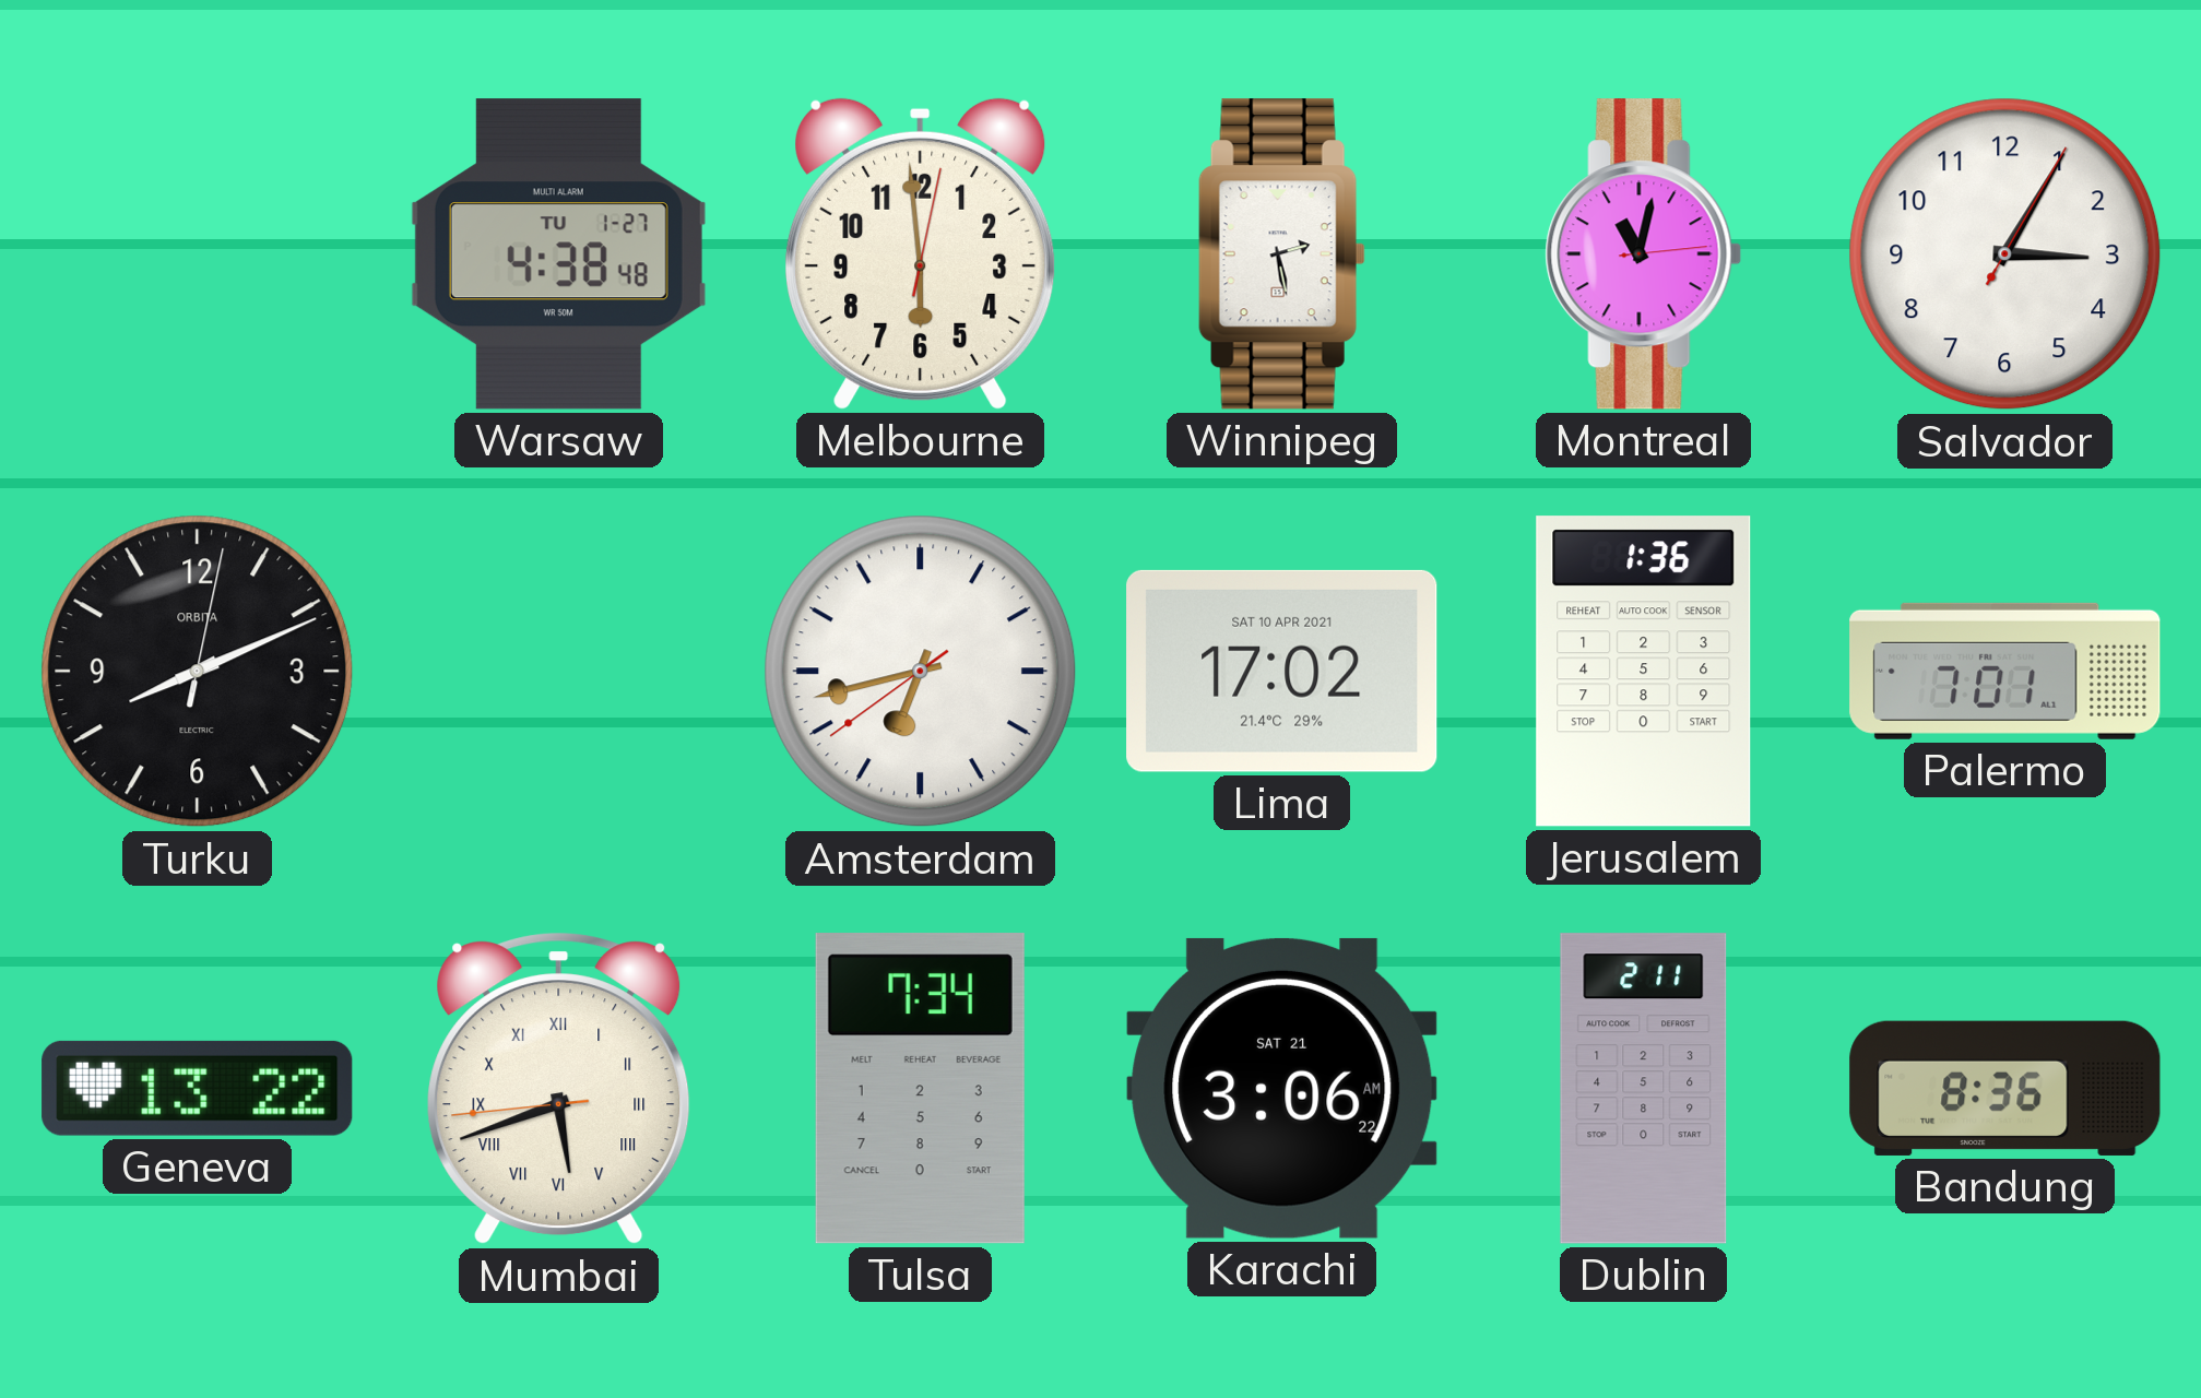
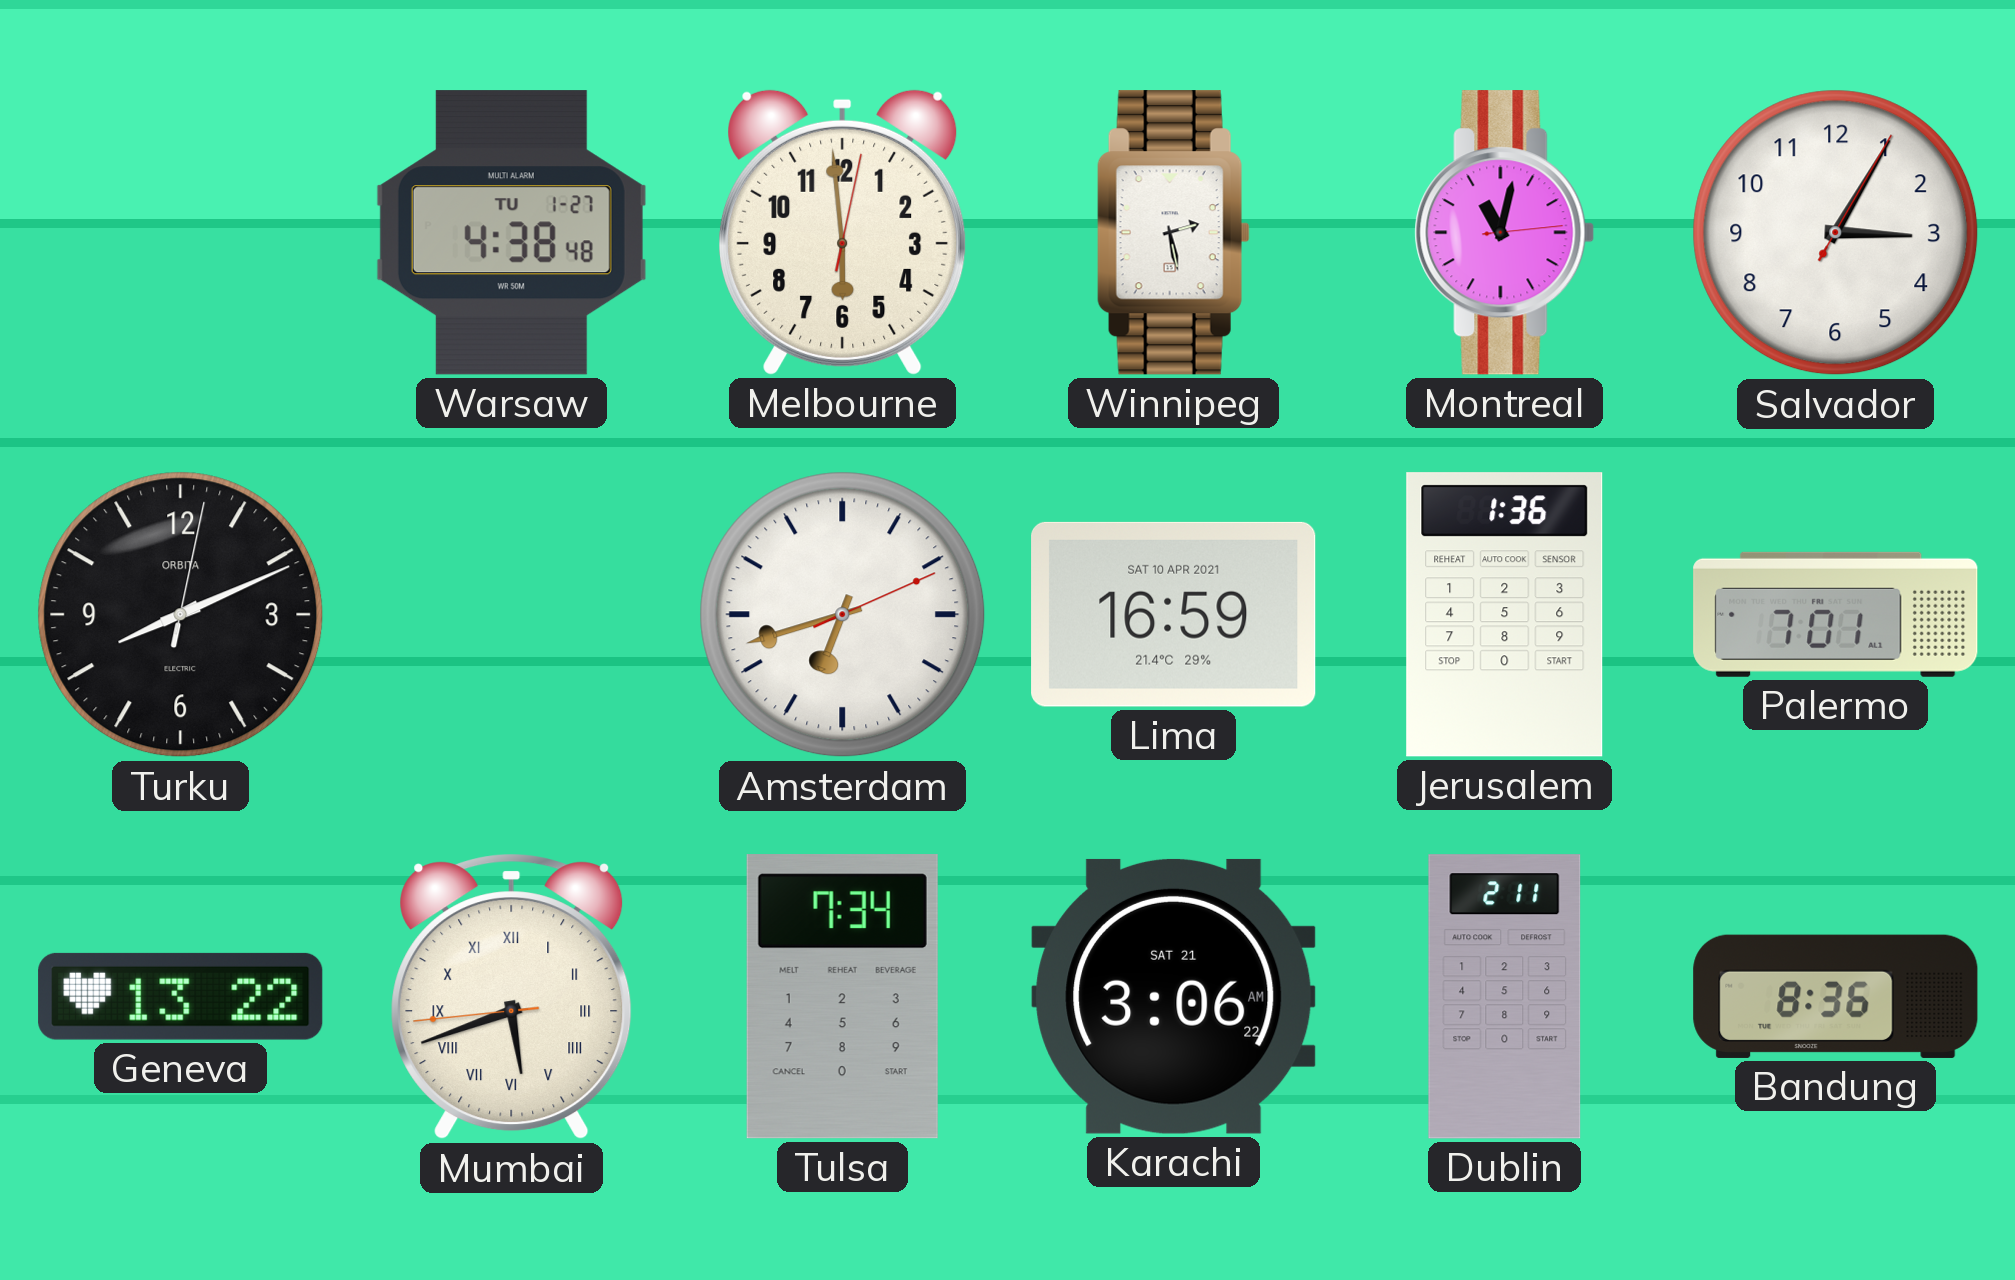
Amsterdam: 6:42:39 -> 6:42:11
Lima: 17:02 -> 16:59
